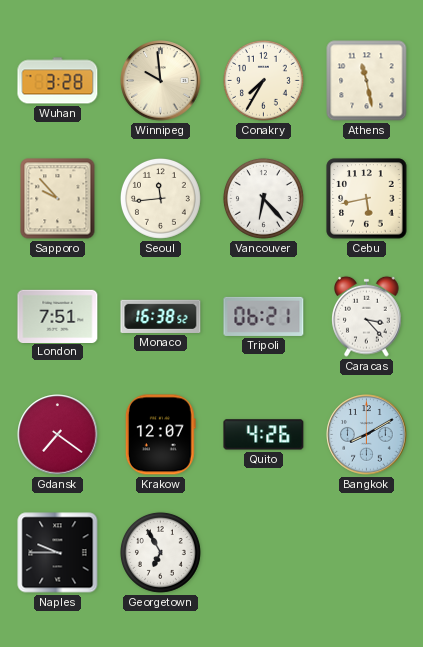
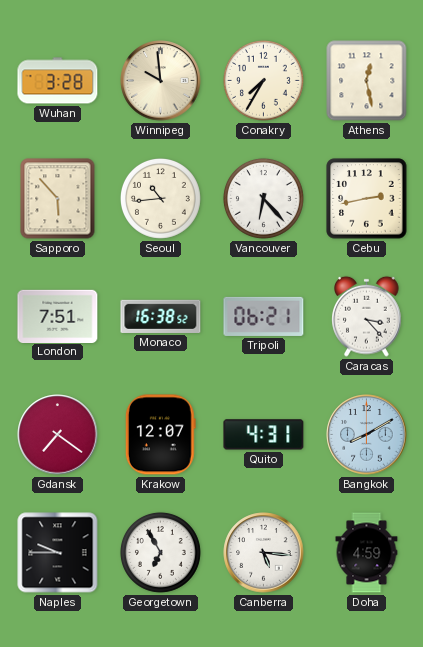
Athens: 11:28 -> 12:28
Sapporo: 9:53 -> 5:53
Seoul: 11:44 -> 10:44
Cebu: 5:43 -> 2:43
Quito: 4:26 -> 4:31
Canberra: none -> 5:16
Doha: none -> 4:59
